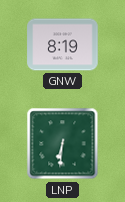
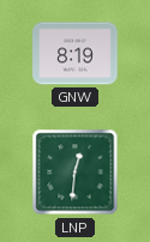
LNP: 6:31 -> 12:31
